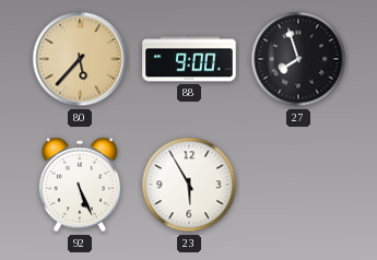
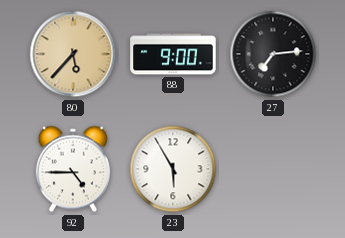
27: 7:57 -> 7:14
92: 5:26 -> 4:45
